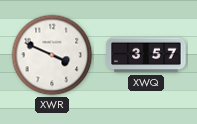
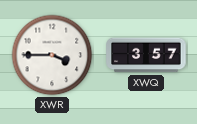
XWR: 3:49 -> 3:45
